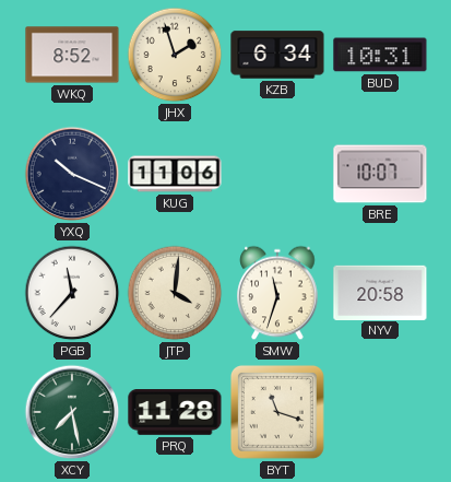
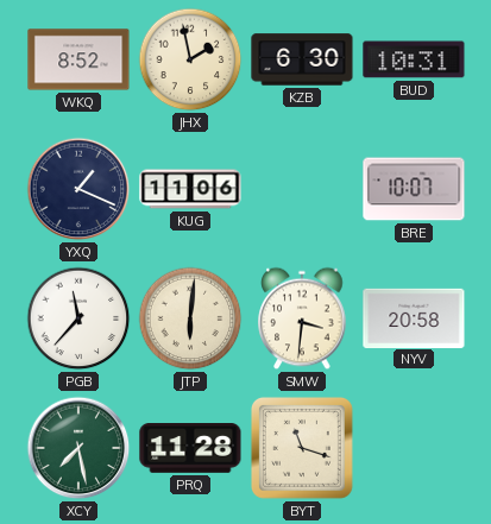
JHX: 1:57 -> 1:58
KZB: 6:34 -> 6:30
YXQ: 10:19 -> 1:19
JTP: 4:01 -> 6:01
SMW: 11:33 -> 3:31
